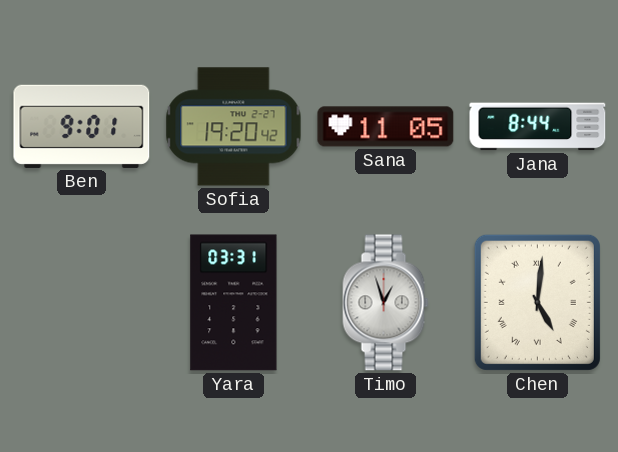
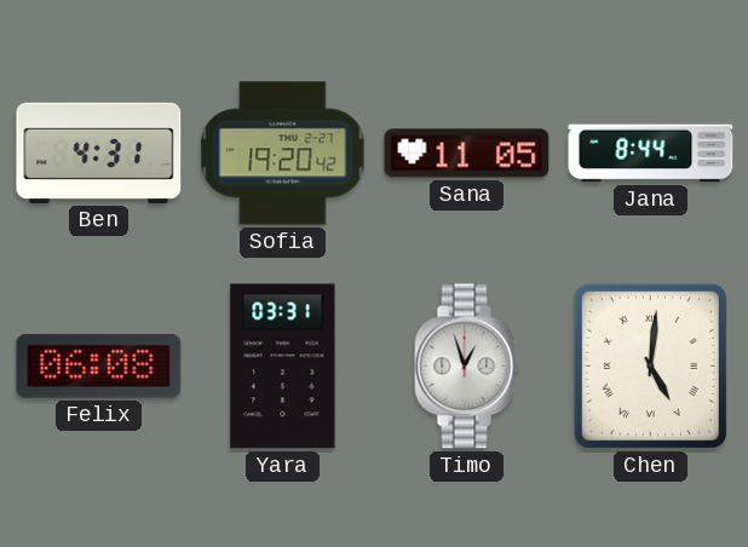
Ben: 9:01 -> 4:31
Felix: none -> 06:08
